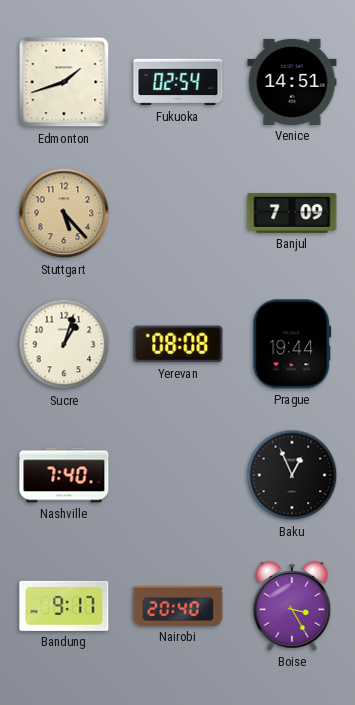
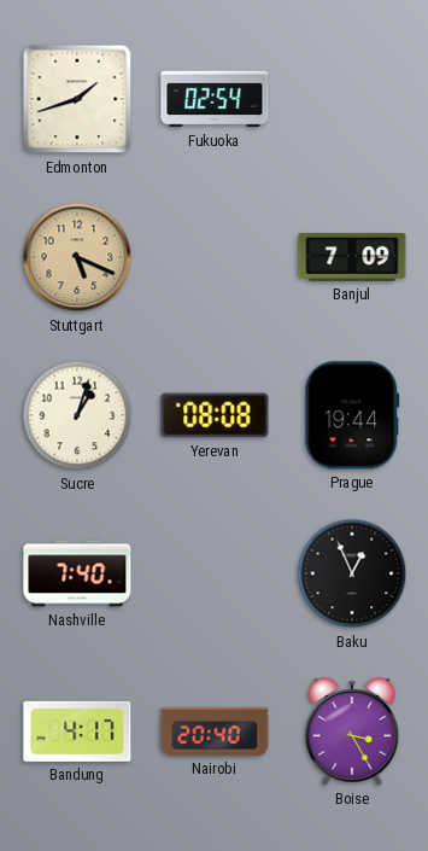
Venice: 14:51 -> none
Stuttgart: 5:23 -> 5:19
Bandung: 9:17 -> 4:17
